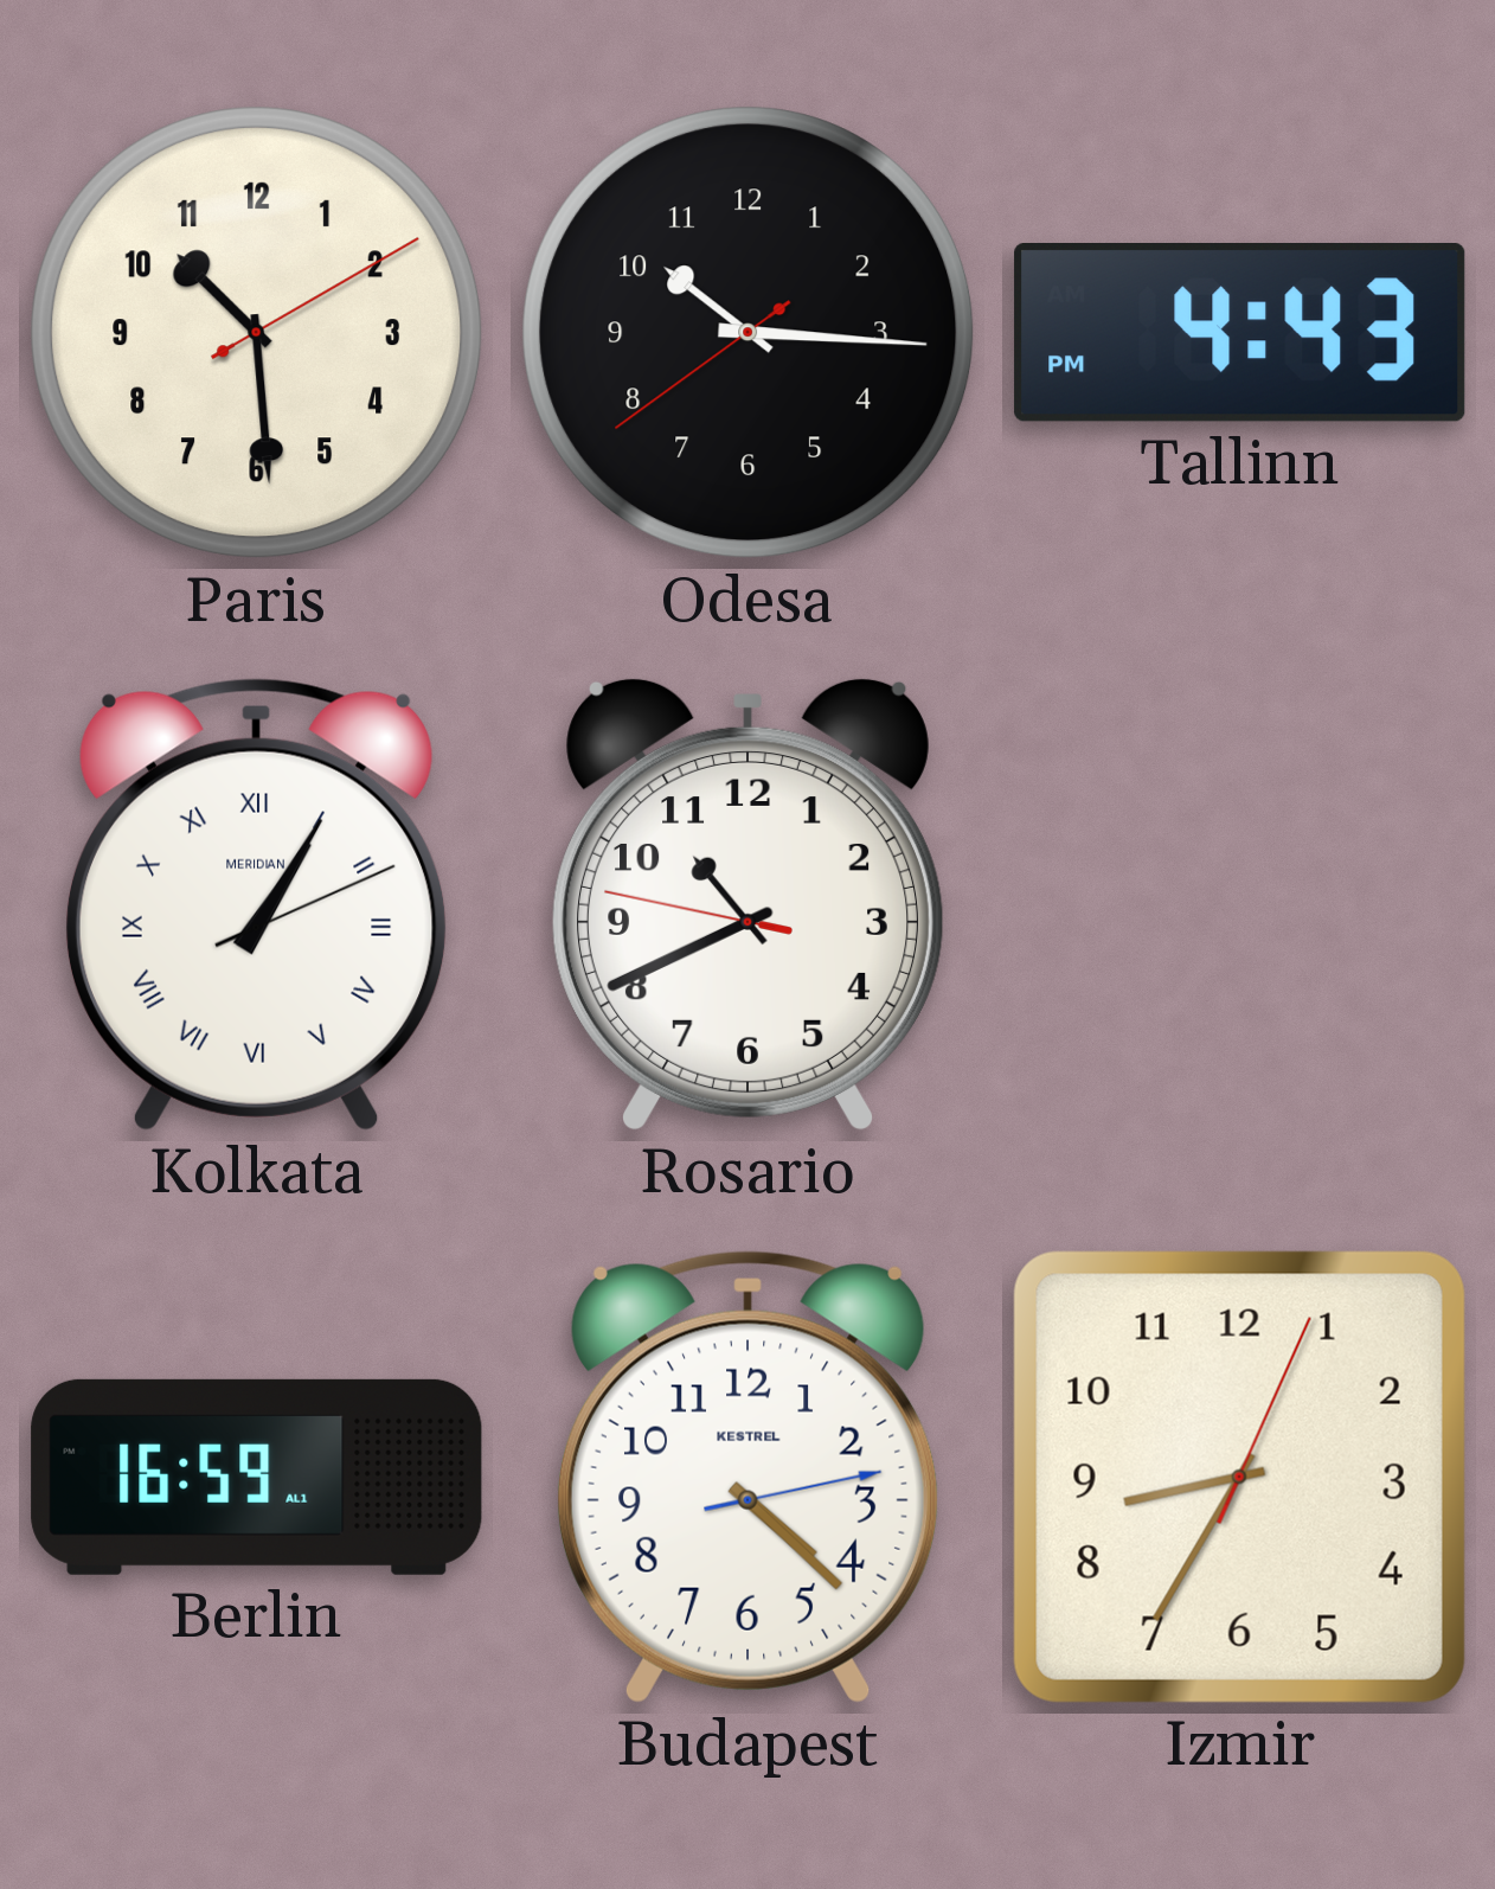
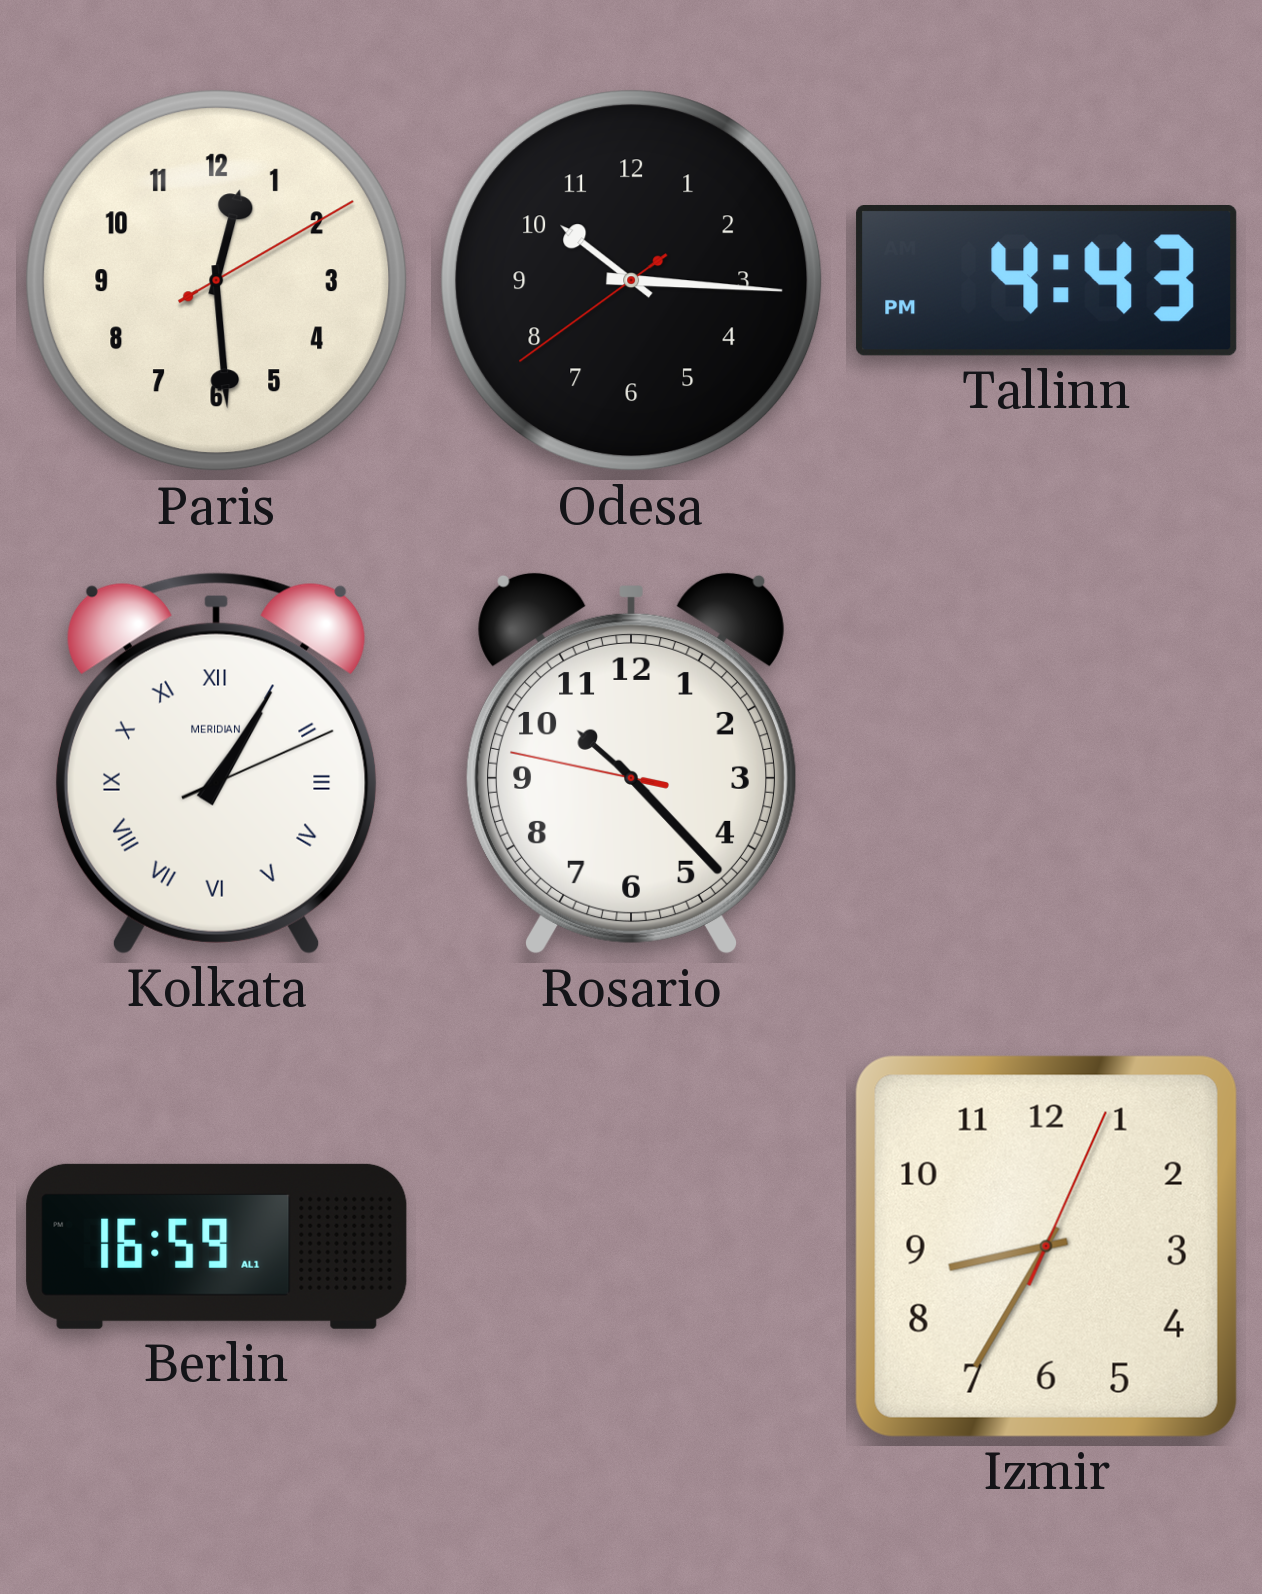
Paris: 10:29 -> 12:29
Rosario: 10:40 -> 10:22
Budapest: 4:22 -> none
